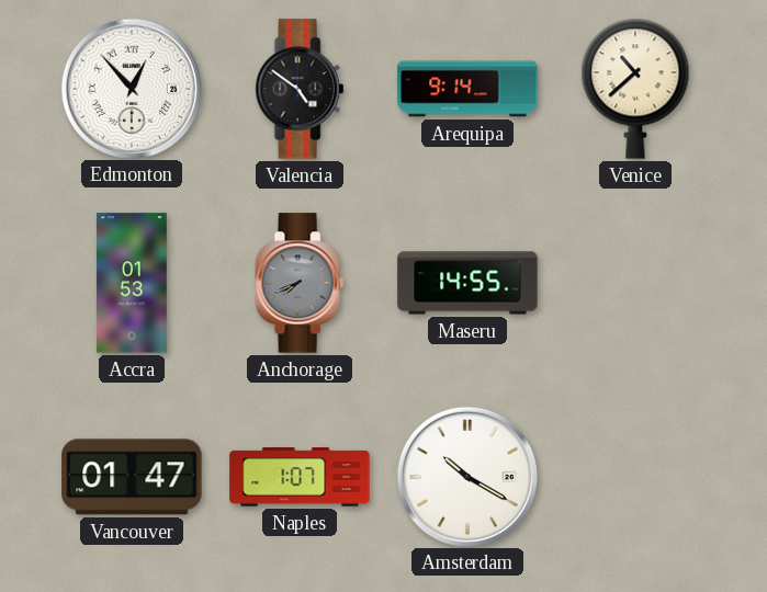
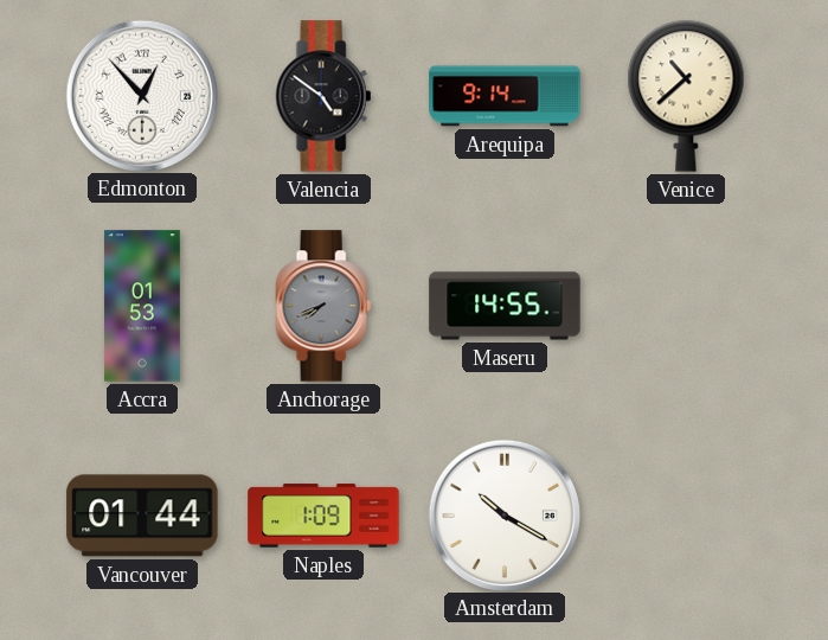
Vancouver: 01:47 -> 01:44
Naples: 1:07 -> 1:09
